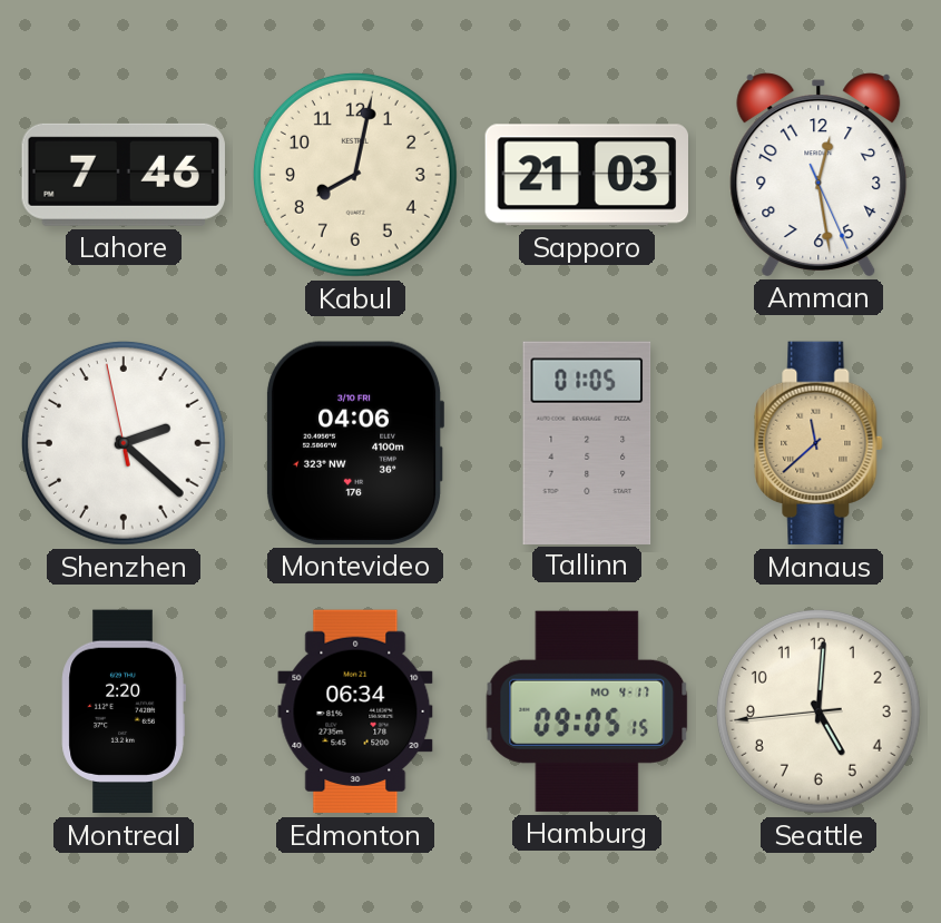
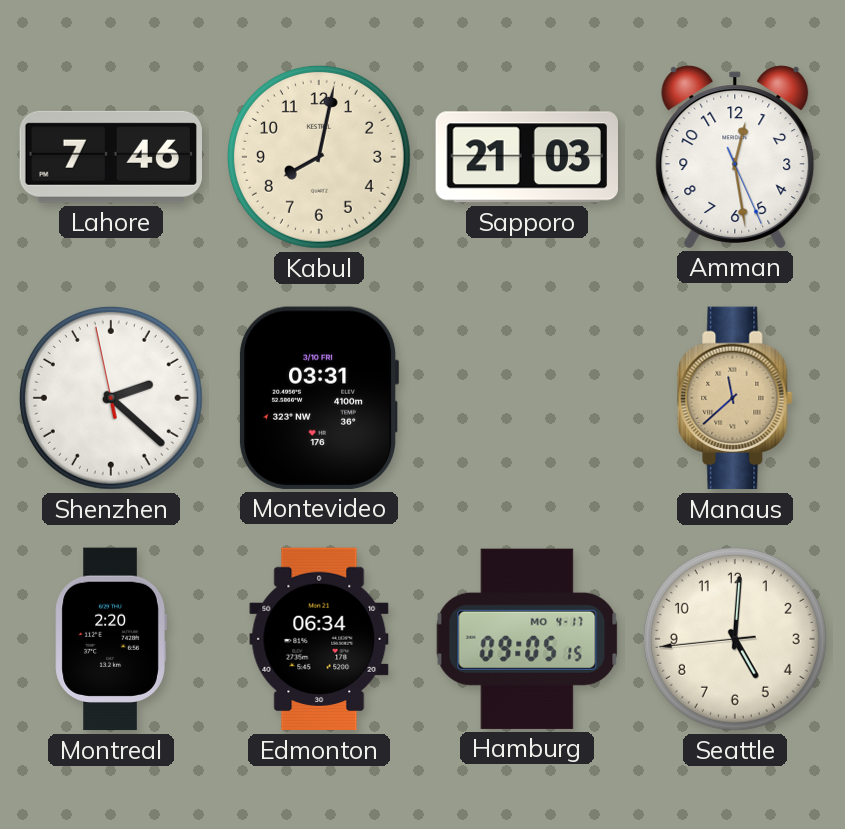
Montevideo: 04:06 -> 03:31
Tallinn: 01:05 -> none
